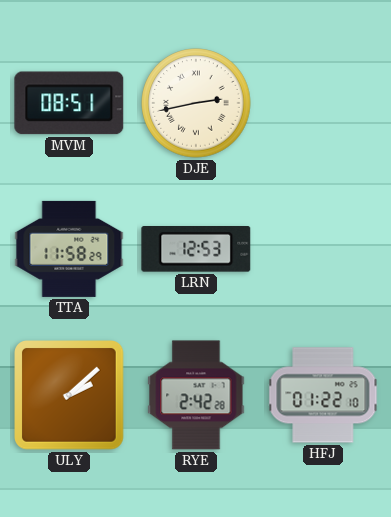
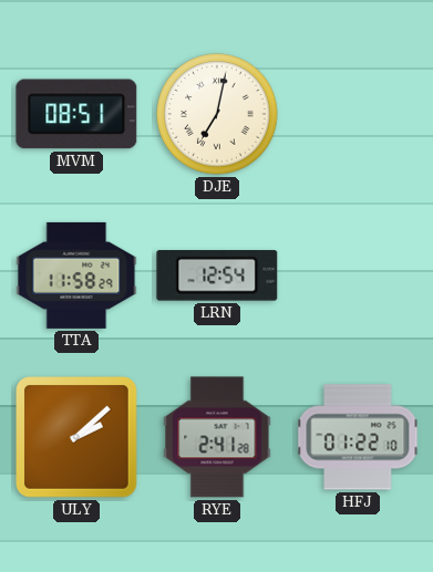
DJE: 2:43 -> 7:02
LRN: 12:53 -> 12:54
RYE: 2:42 -> 2:41
